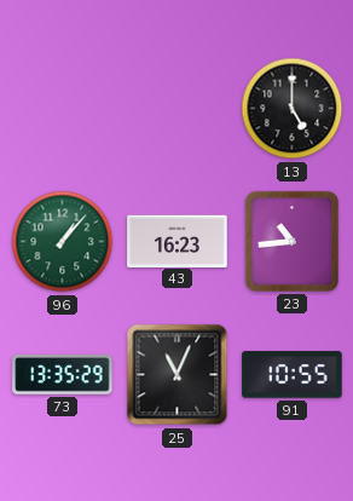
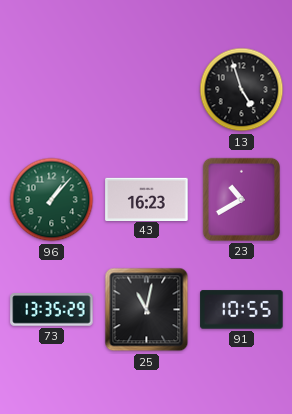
13: 5:00 -> 4:57
23: 10:44 -> 10:40
25: 11:04 -> 11:02
